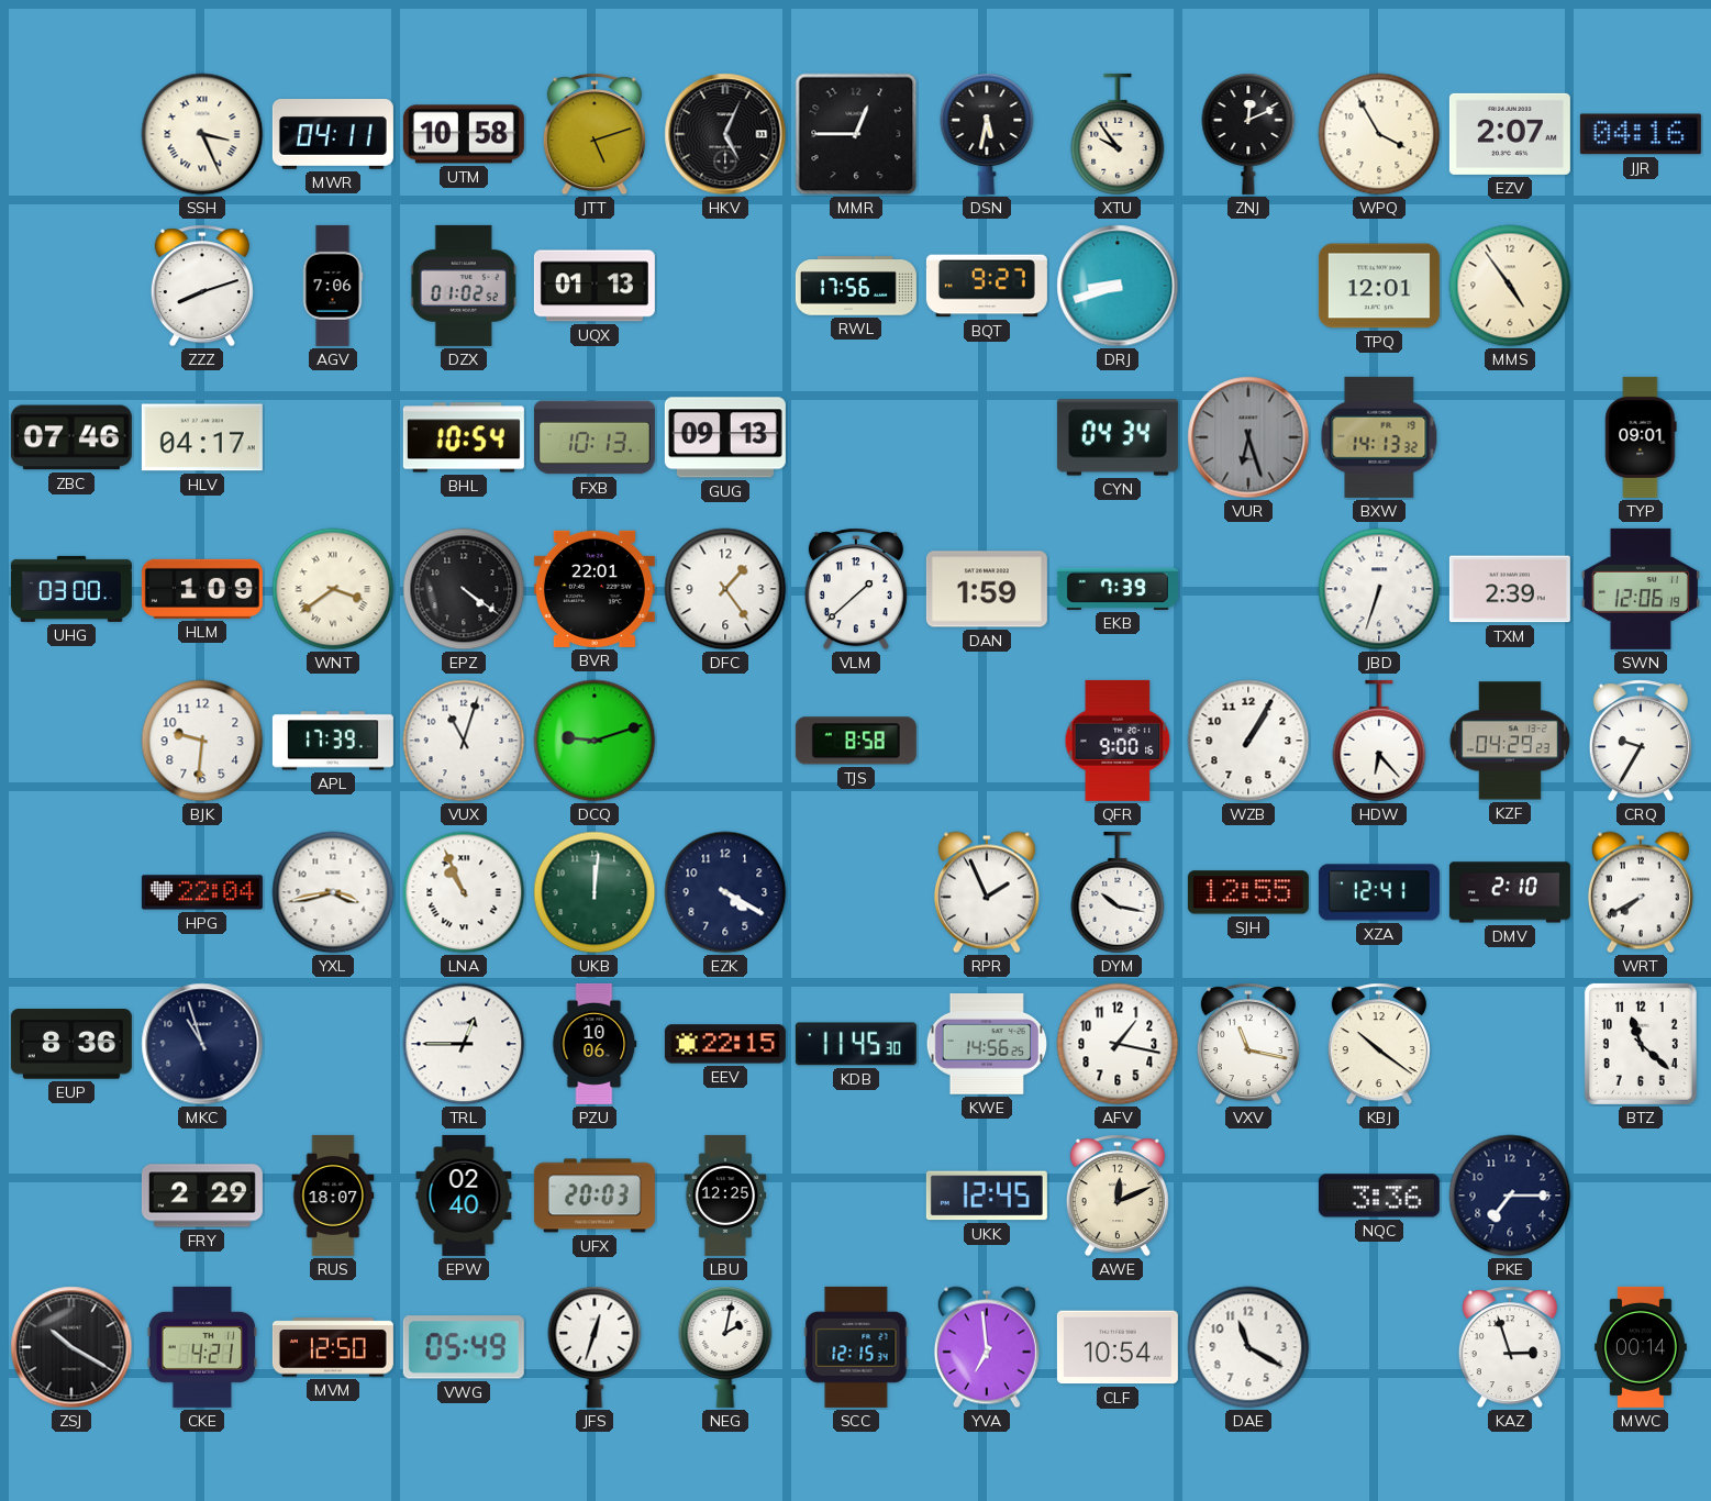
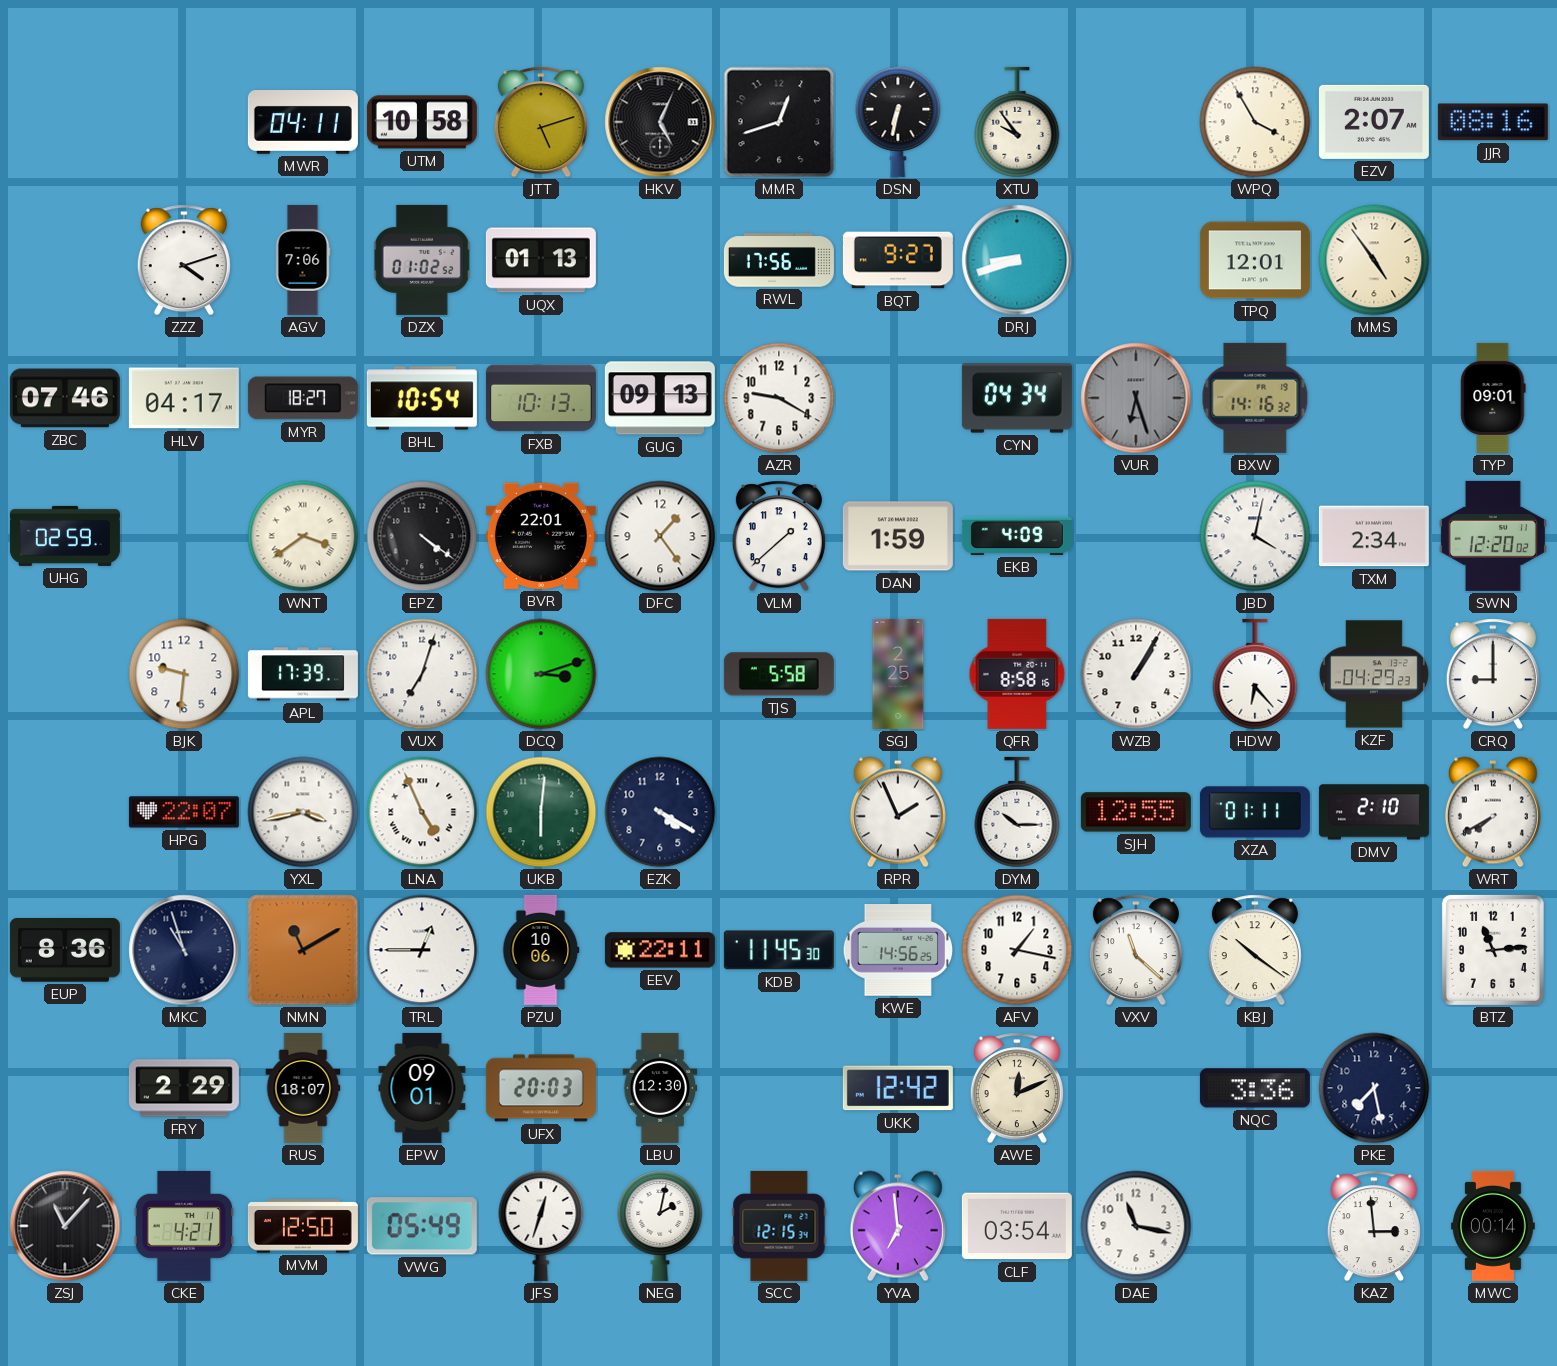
SSH: 3:26 -> none
MMR: 12:45 -> 12:42
DSN: 5:32 -> 6:32
ZNJ: 12:11 -> none
JJR: 04:16 -> 08:16
ZZZ: 8:12 -> 4:12
MYR: none -> 18:27
AZR: none -> 9:20
BXW: 14:13 -> 14:16
UHG: 03:00 -> 02:59
HLM: 1:09 -> none
EKB: 7:39 -> 4:09
JBD: 6:33 -> 4:02
TXM: 2:39 -> 2:34
SWN: 12:06 -> 12:20
VUX: 11:03 -> 7:03
DCQ: 9:12 -> 3:12
TJS: 8:58 -> 5:58
SGJ: none -> 2:25
QFR: 9:00 -> 8:58
CRQ: 9:35 -> 9:00
HPG: 22:04 -> 22:07
LNA: 10:56 -> 4:56
UKB: 12:01 -> 6:01
DYM: 10:17 -> 10:15
XZA: 12:41 -> 01:11
NMN: none -> 11:10
EEV: 22:15 -> 22:11
VXV: 11:17 -> 11:22
BTZ: 11:22 -> 11:14
EPW: 02:40 -> 09:01
LBU: 12:25 -> 12:30
UKK: 12:45 -> 12:42
PKE: 7:15 -> 7:28
ZSJ: 10:20 -> 11:07
CLF: 10:54 -> 03:54
DAE: 11:20 -> 11:17
KAZ: 2:57 -> 2:59
